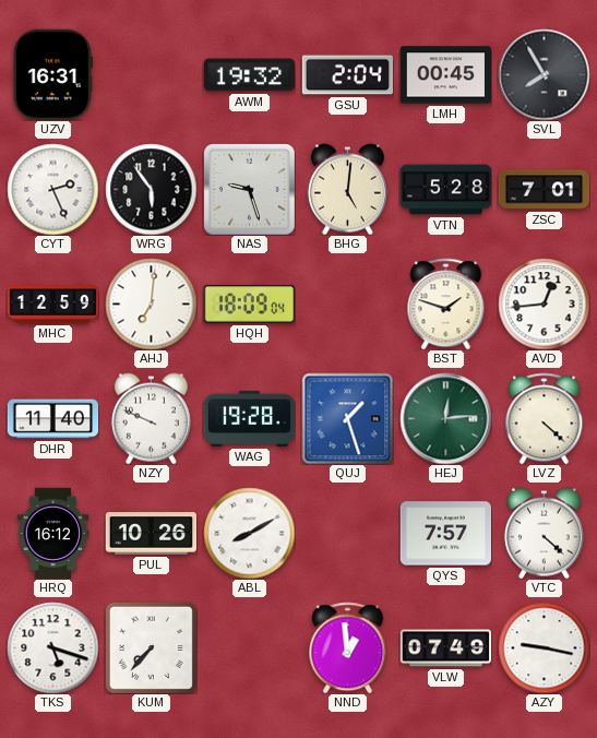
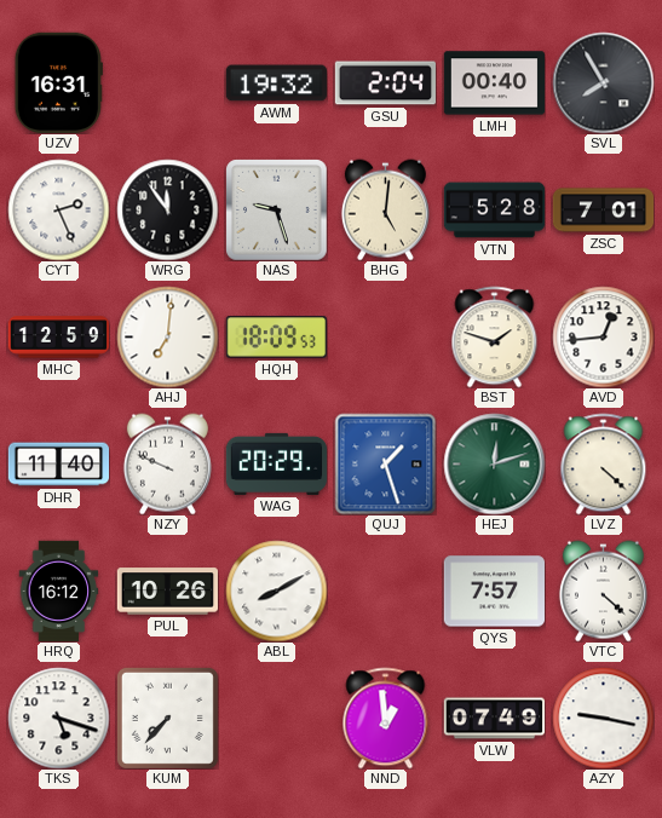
LMH: 00:45 -> 00:40
WRG: 5:54 -> 11:54
HQH: 18:09:04 -> 18:09:53
WAG: 19:28 -> 20:29
HEJ: 12:14 -> 12:12
